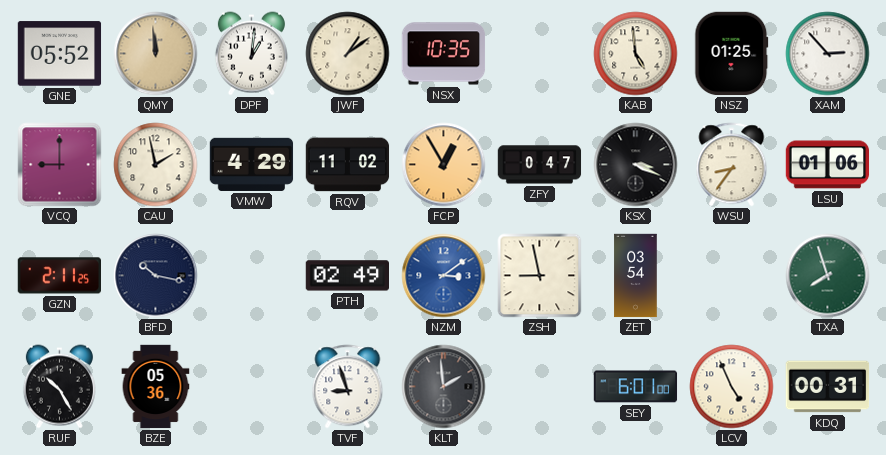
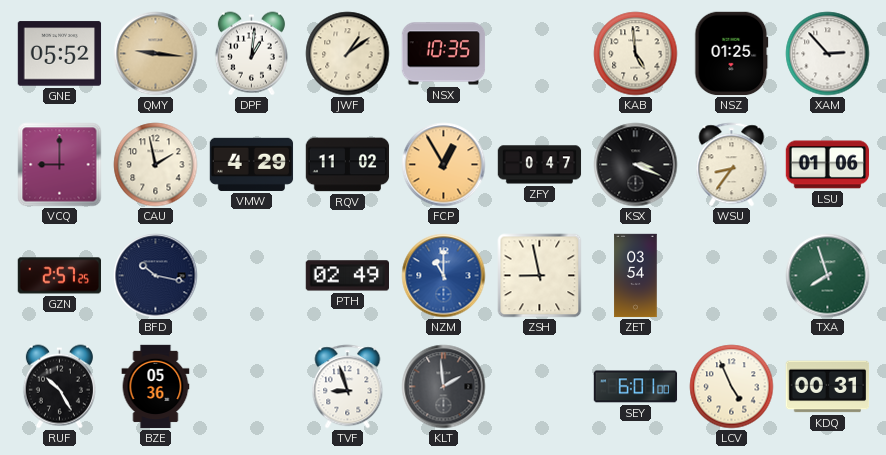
QMY: 11:59 -> 9:16
GZN: 2:11 -> 2:57
NZM: 3:09 -> 11:00
